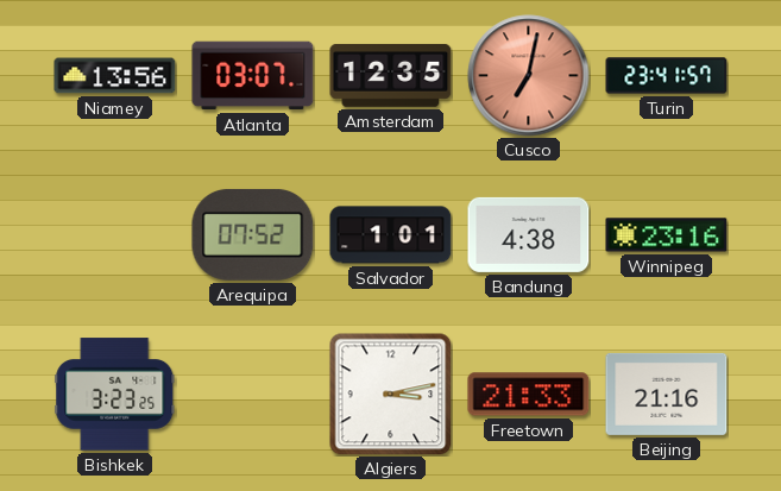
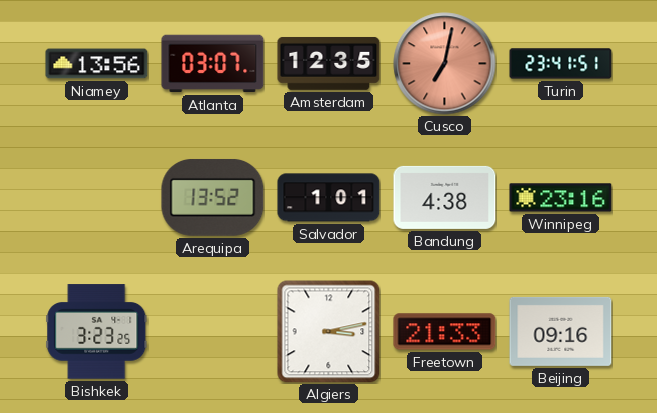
Turin: 23:41:57 -> 23:41:51
Arequipa: 07:52 -> 13:52
Beijing: 21:16 -> 09:16
